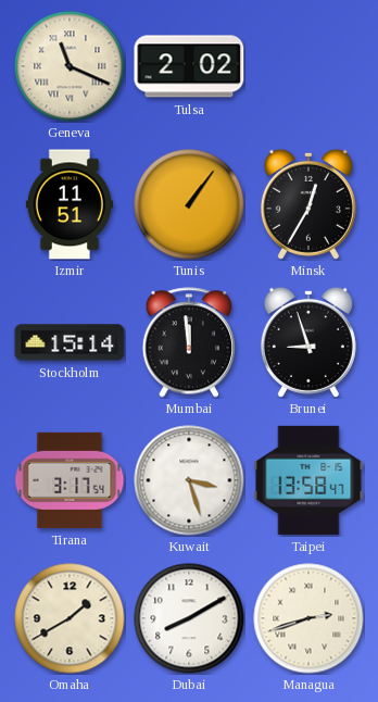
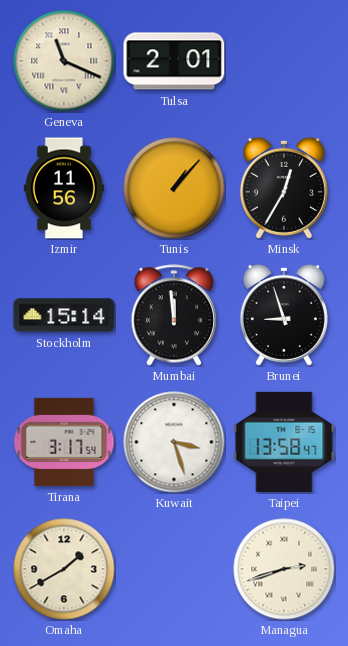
Tulsa: 2:02 -> 2:01
Izmir: 11:51 -> 11:56
Tunis: 1:06 -> 1:07
Dubai: 8:10 -> none
